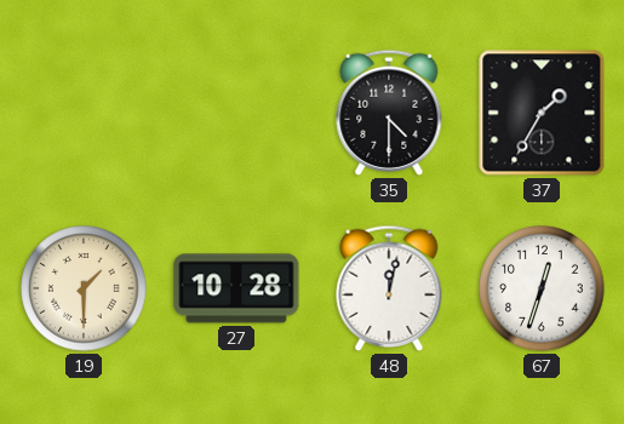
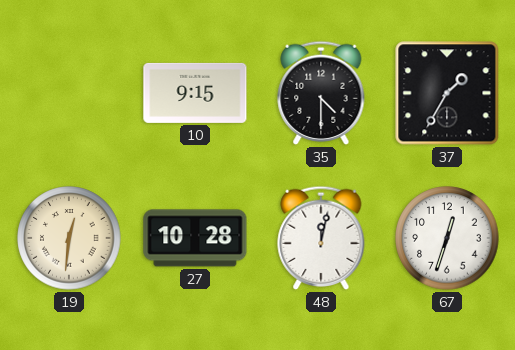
10: none -> 9:15
19: 1:30 -> 12:31
